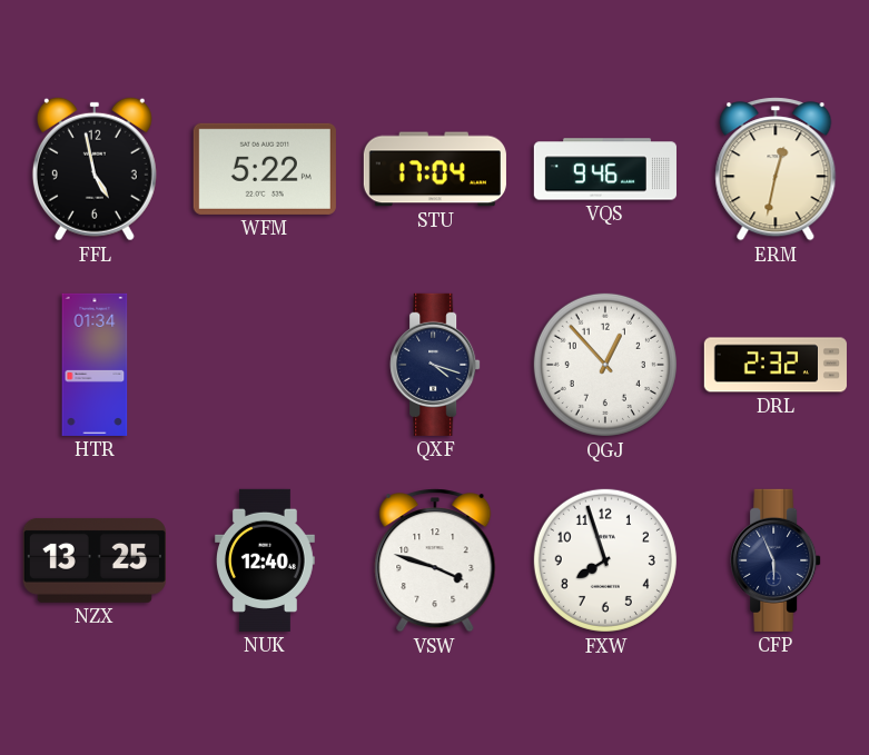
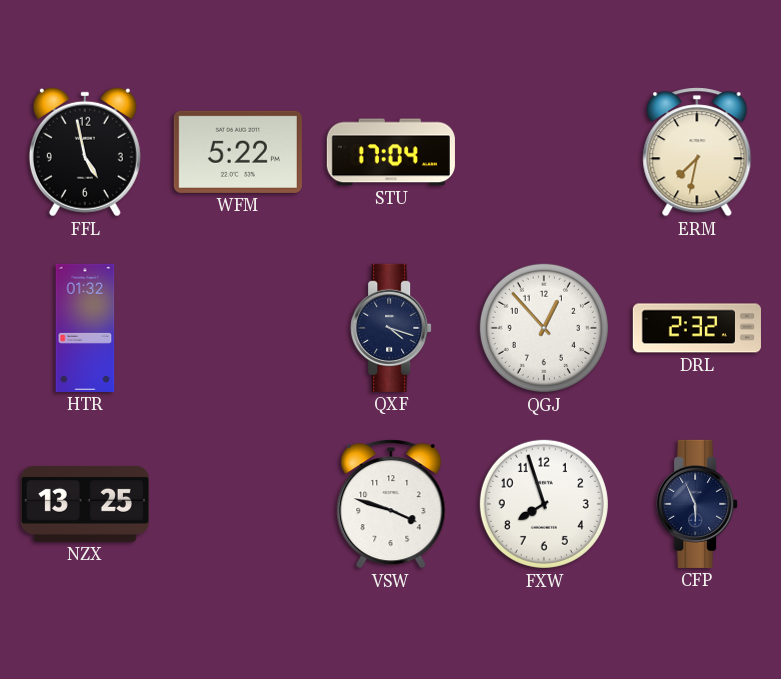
VQS: 9:46 -> none
ERM: 12:32 -> 7:32
HTR: 01:34 -> 01:32
NUK: 12:40 -> none
